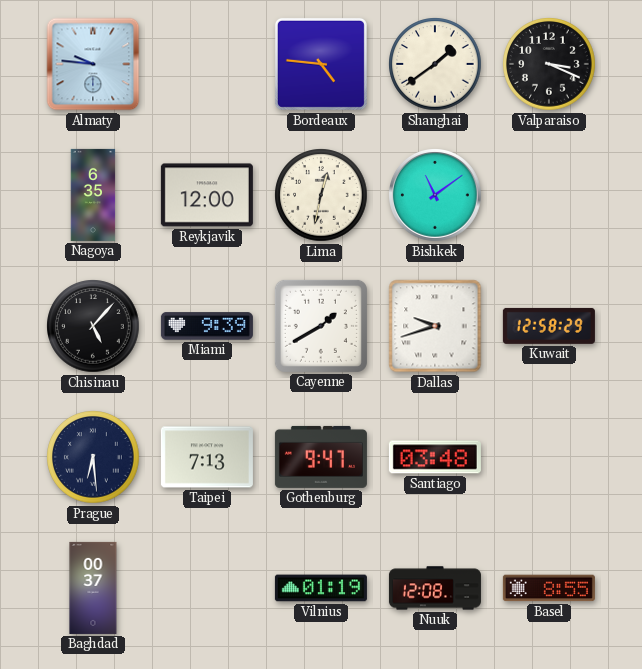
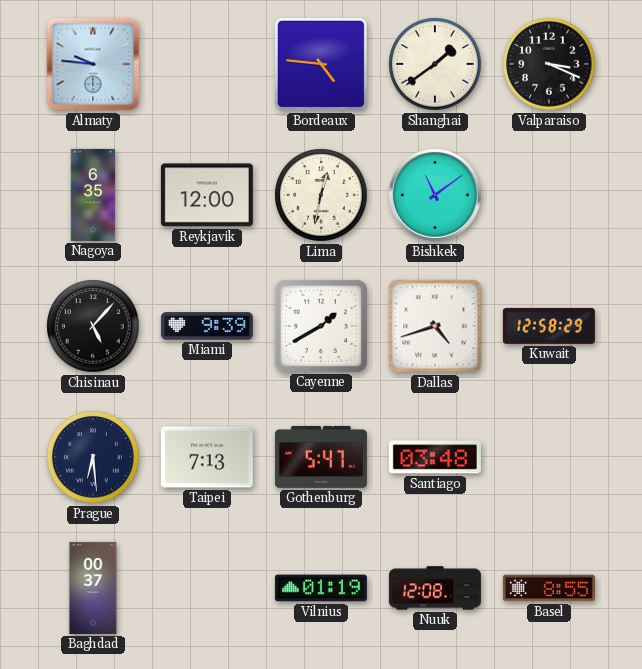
Dallas: 9:42 -> 4:42
Gothenburg: 9:47 -> 5:47
